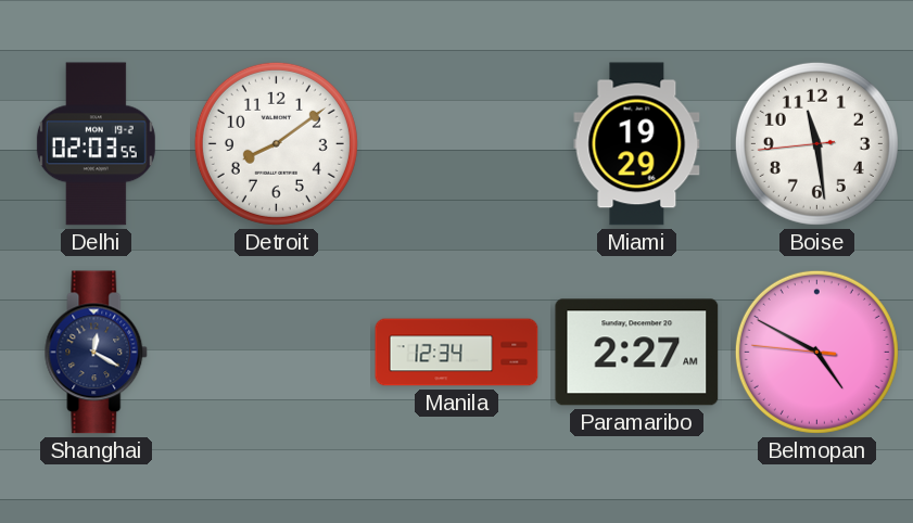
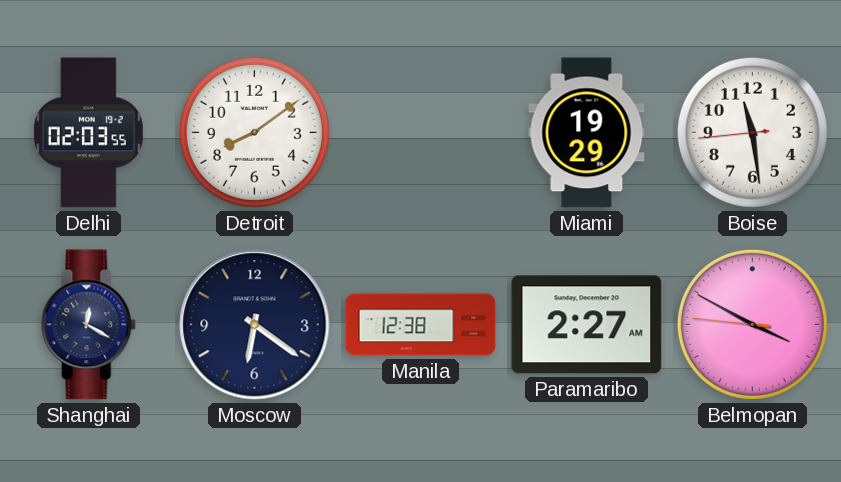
Moscow: none -> 6:21
Manila: 12:34 -> 12:38
Belmopan: 4:49 -> 3:49
